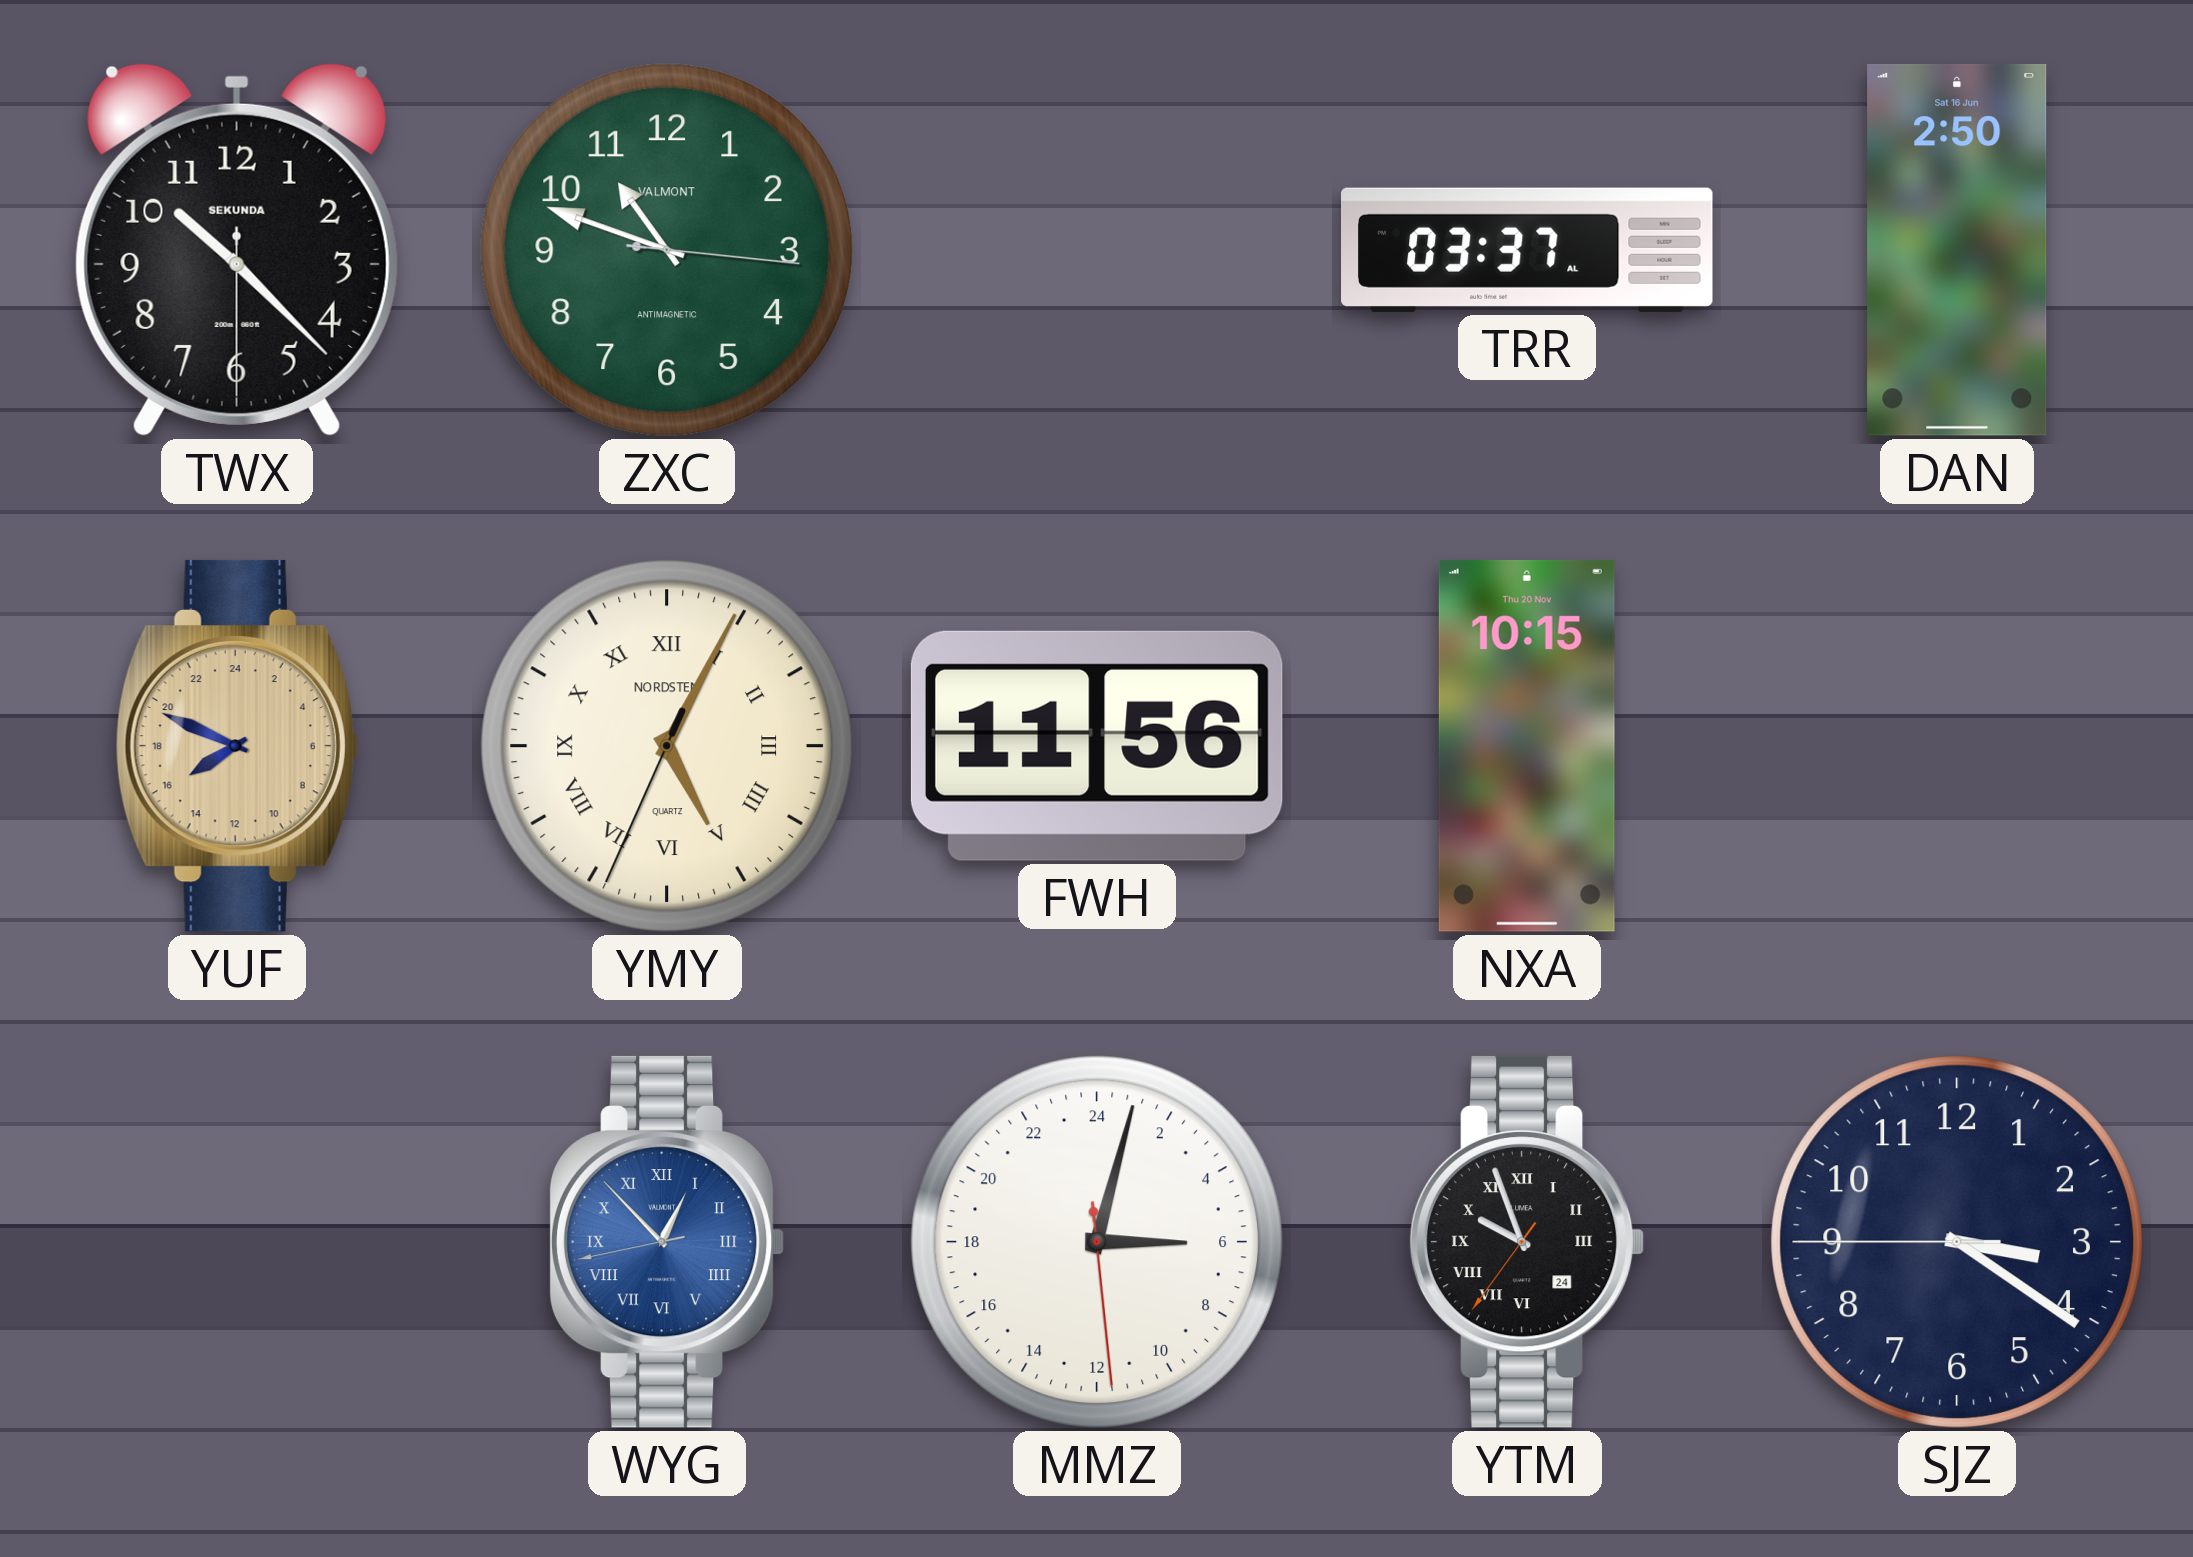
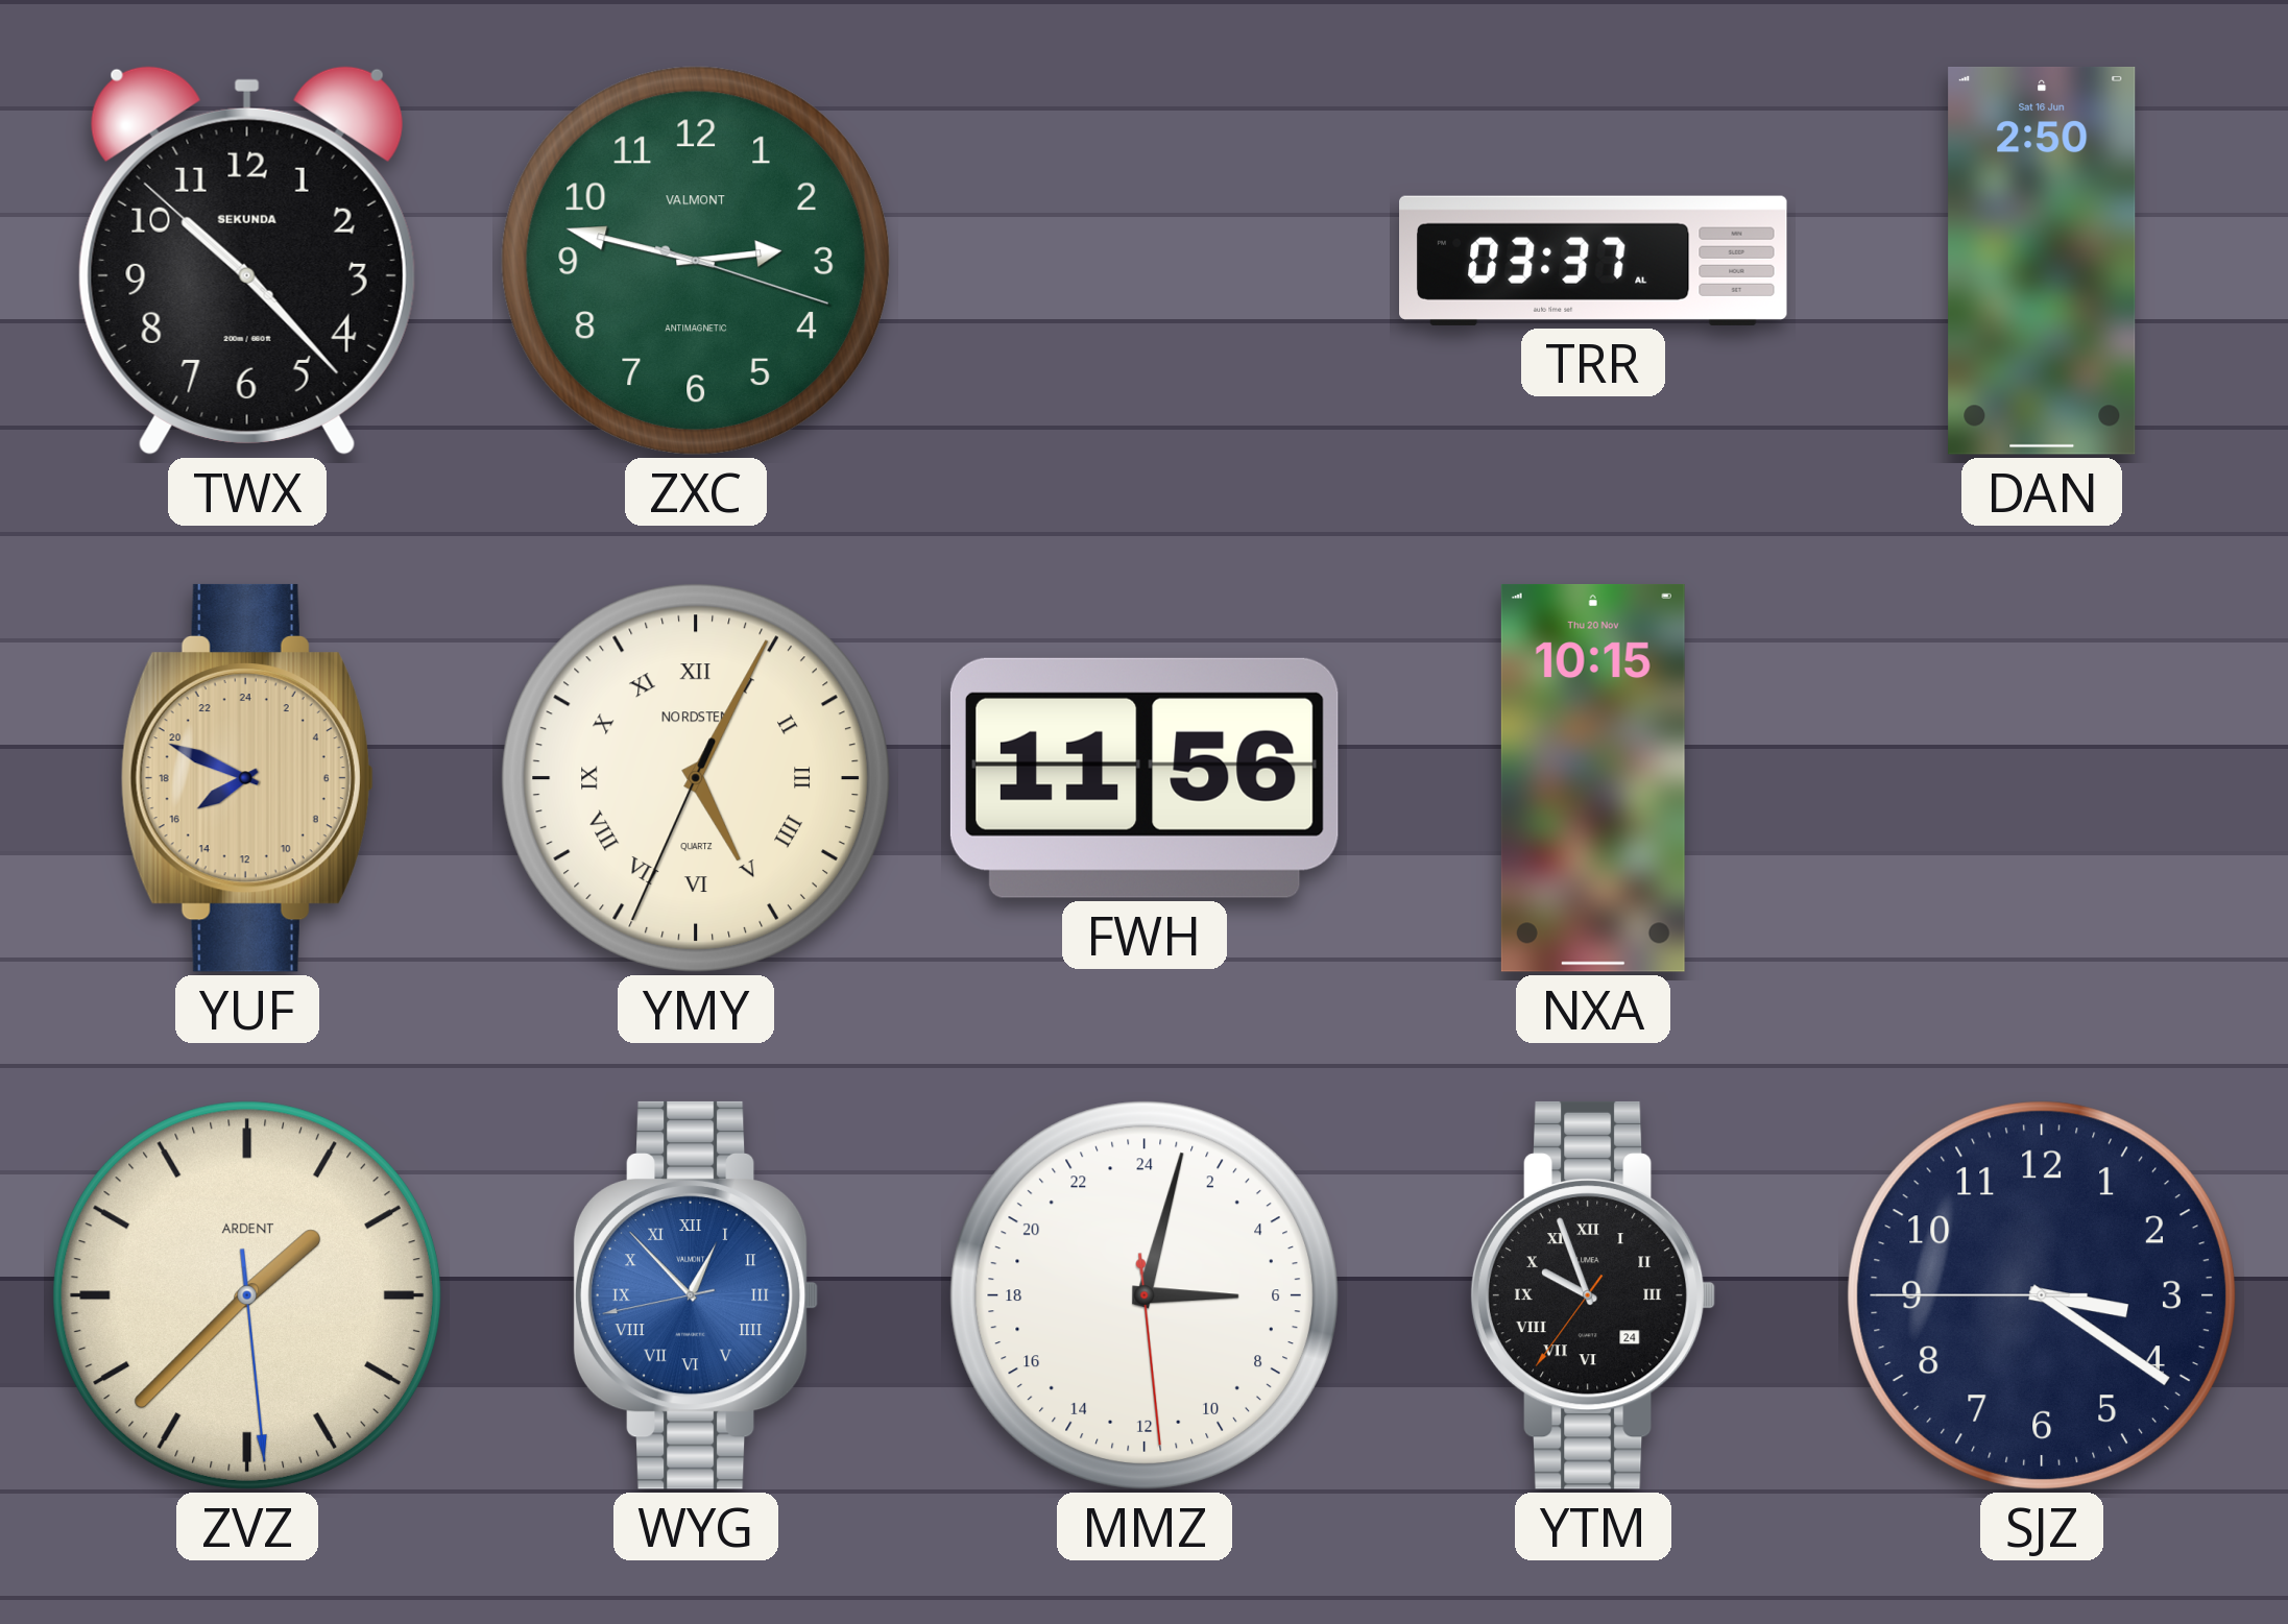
TWX: 10:22:30 -> 10:22:52
ZXC: 10:48 -> 2:47
ZVZ: none -> 1:37
